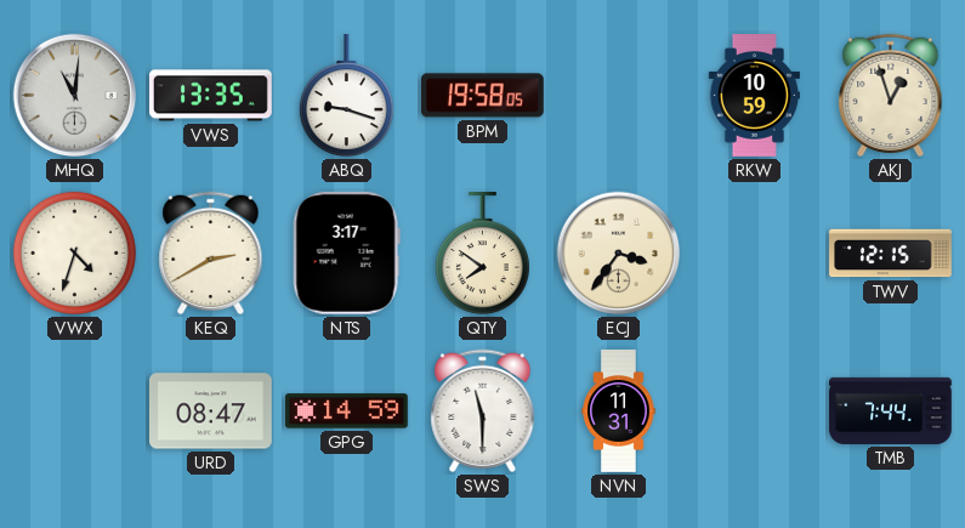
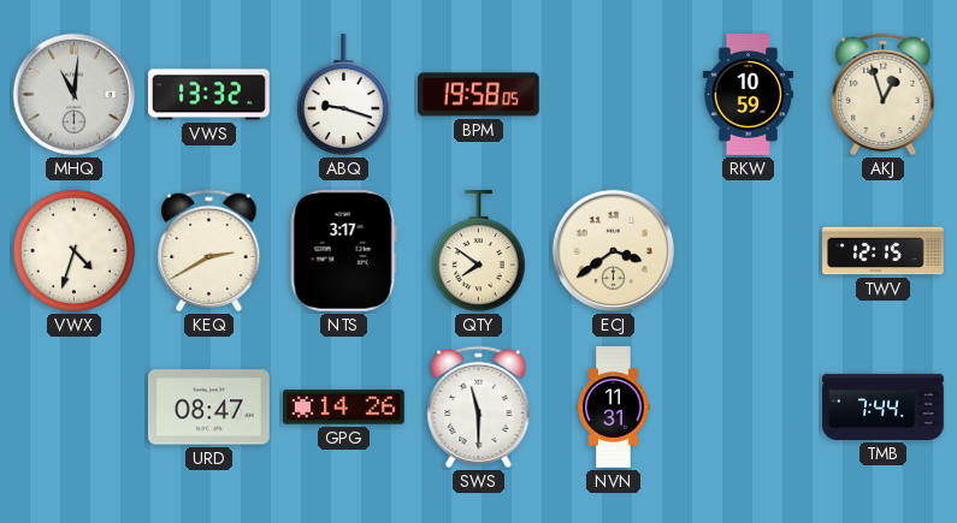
VWS: 13:35 -> 13:32
ECJ: 3:36 -> 3:39
GPG: 14:59 -> 14:26
